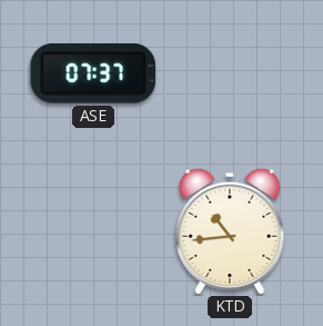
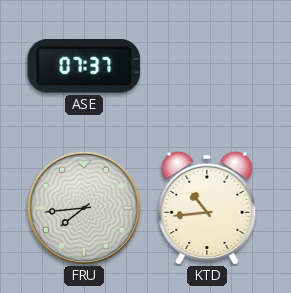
FRU: none -> 7:44
